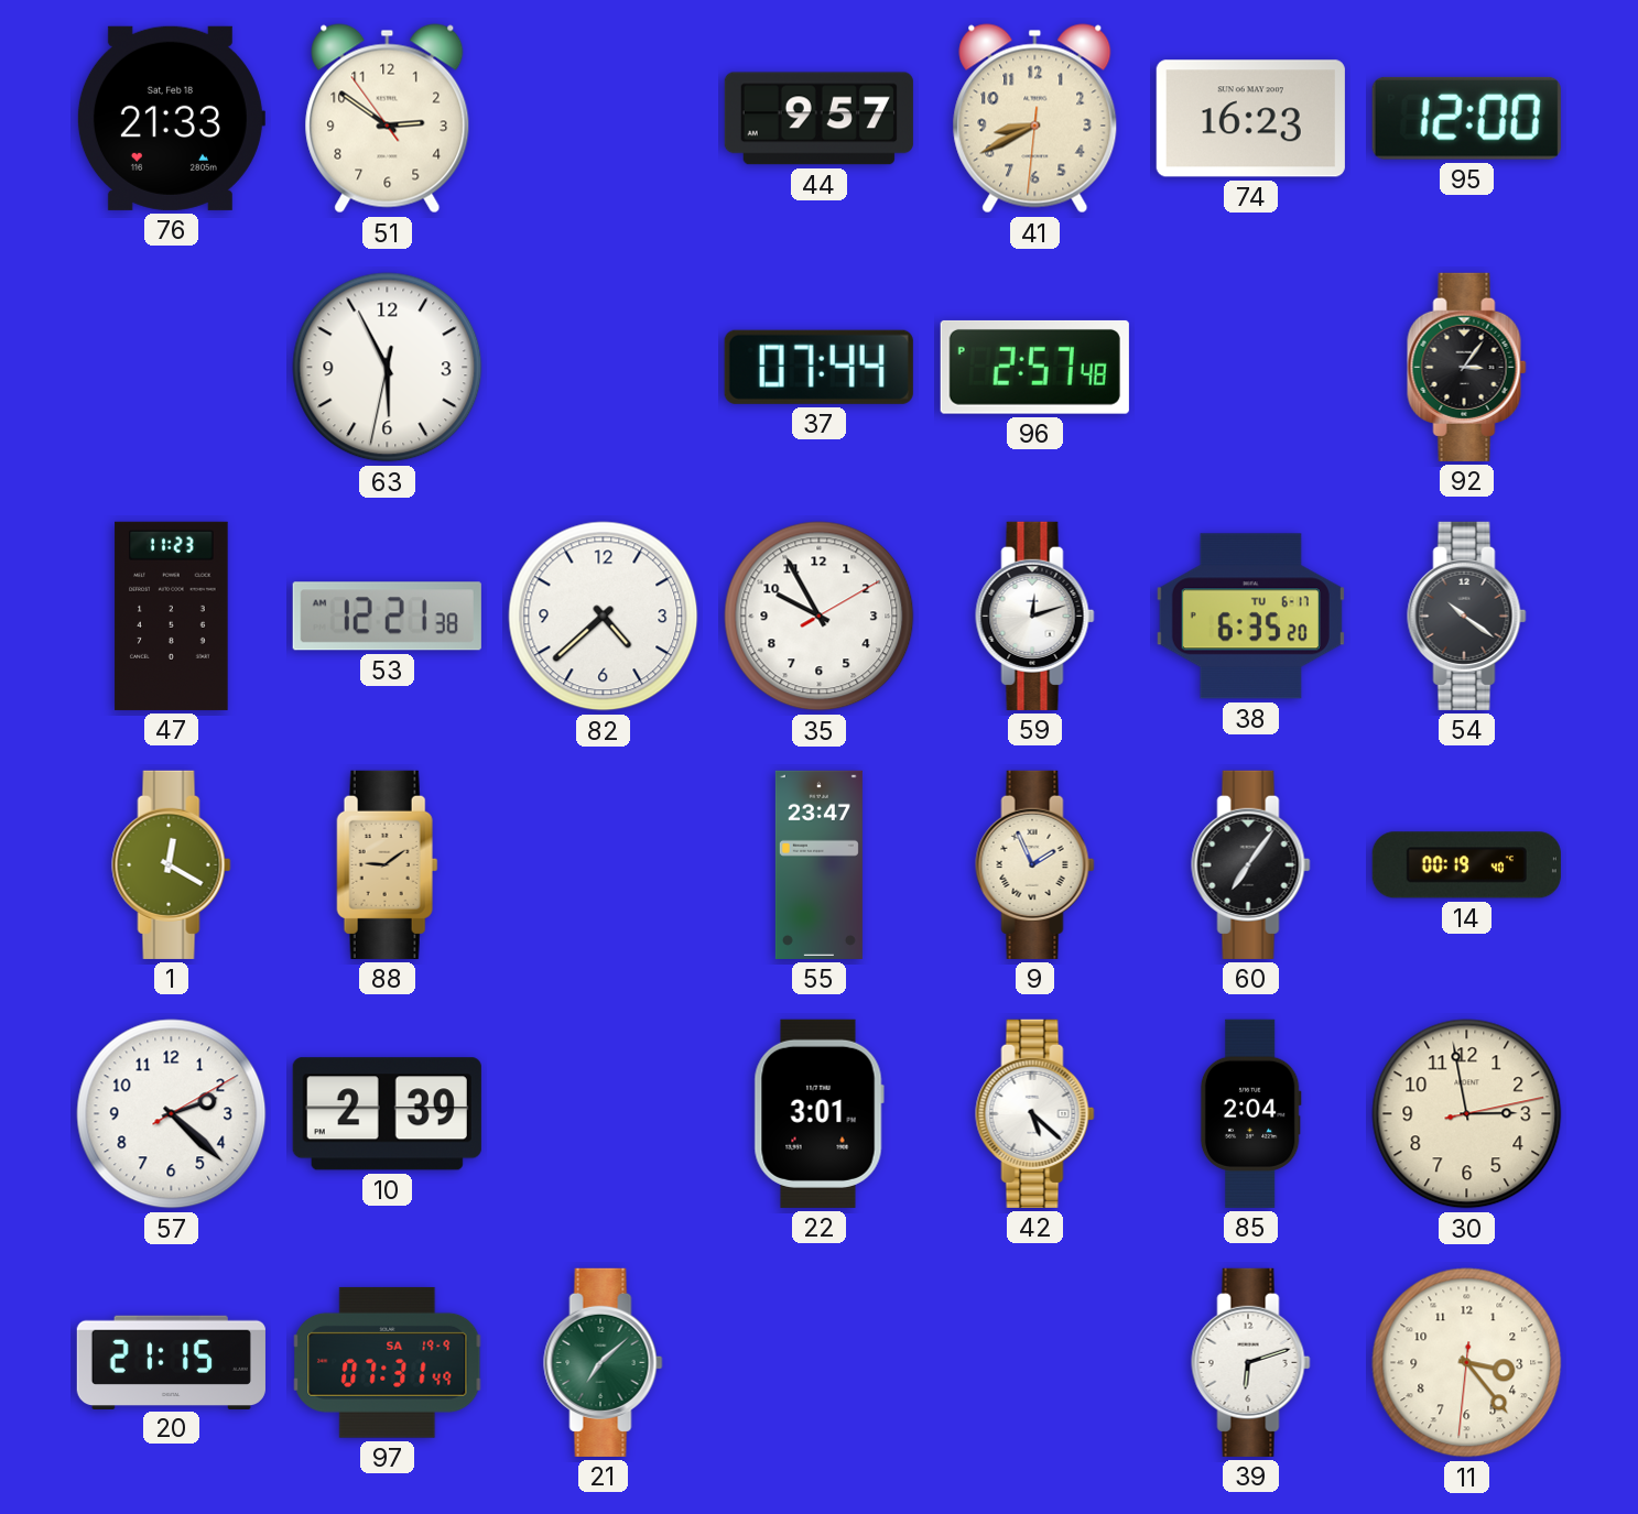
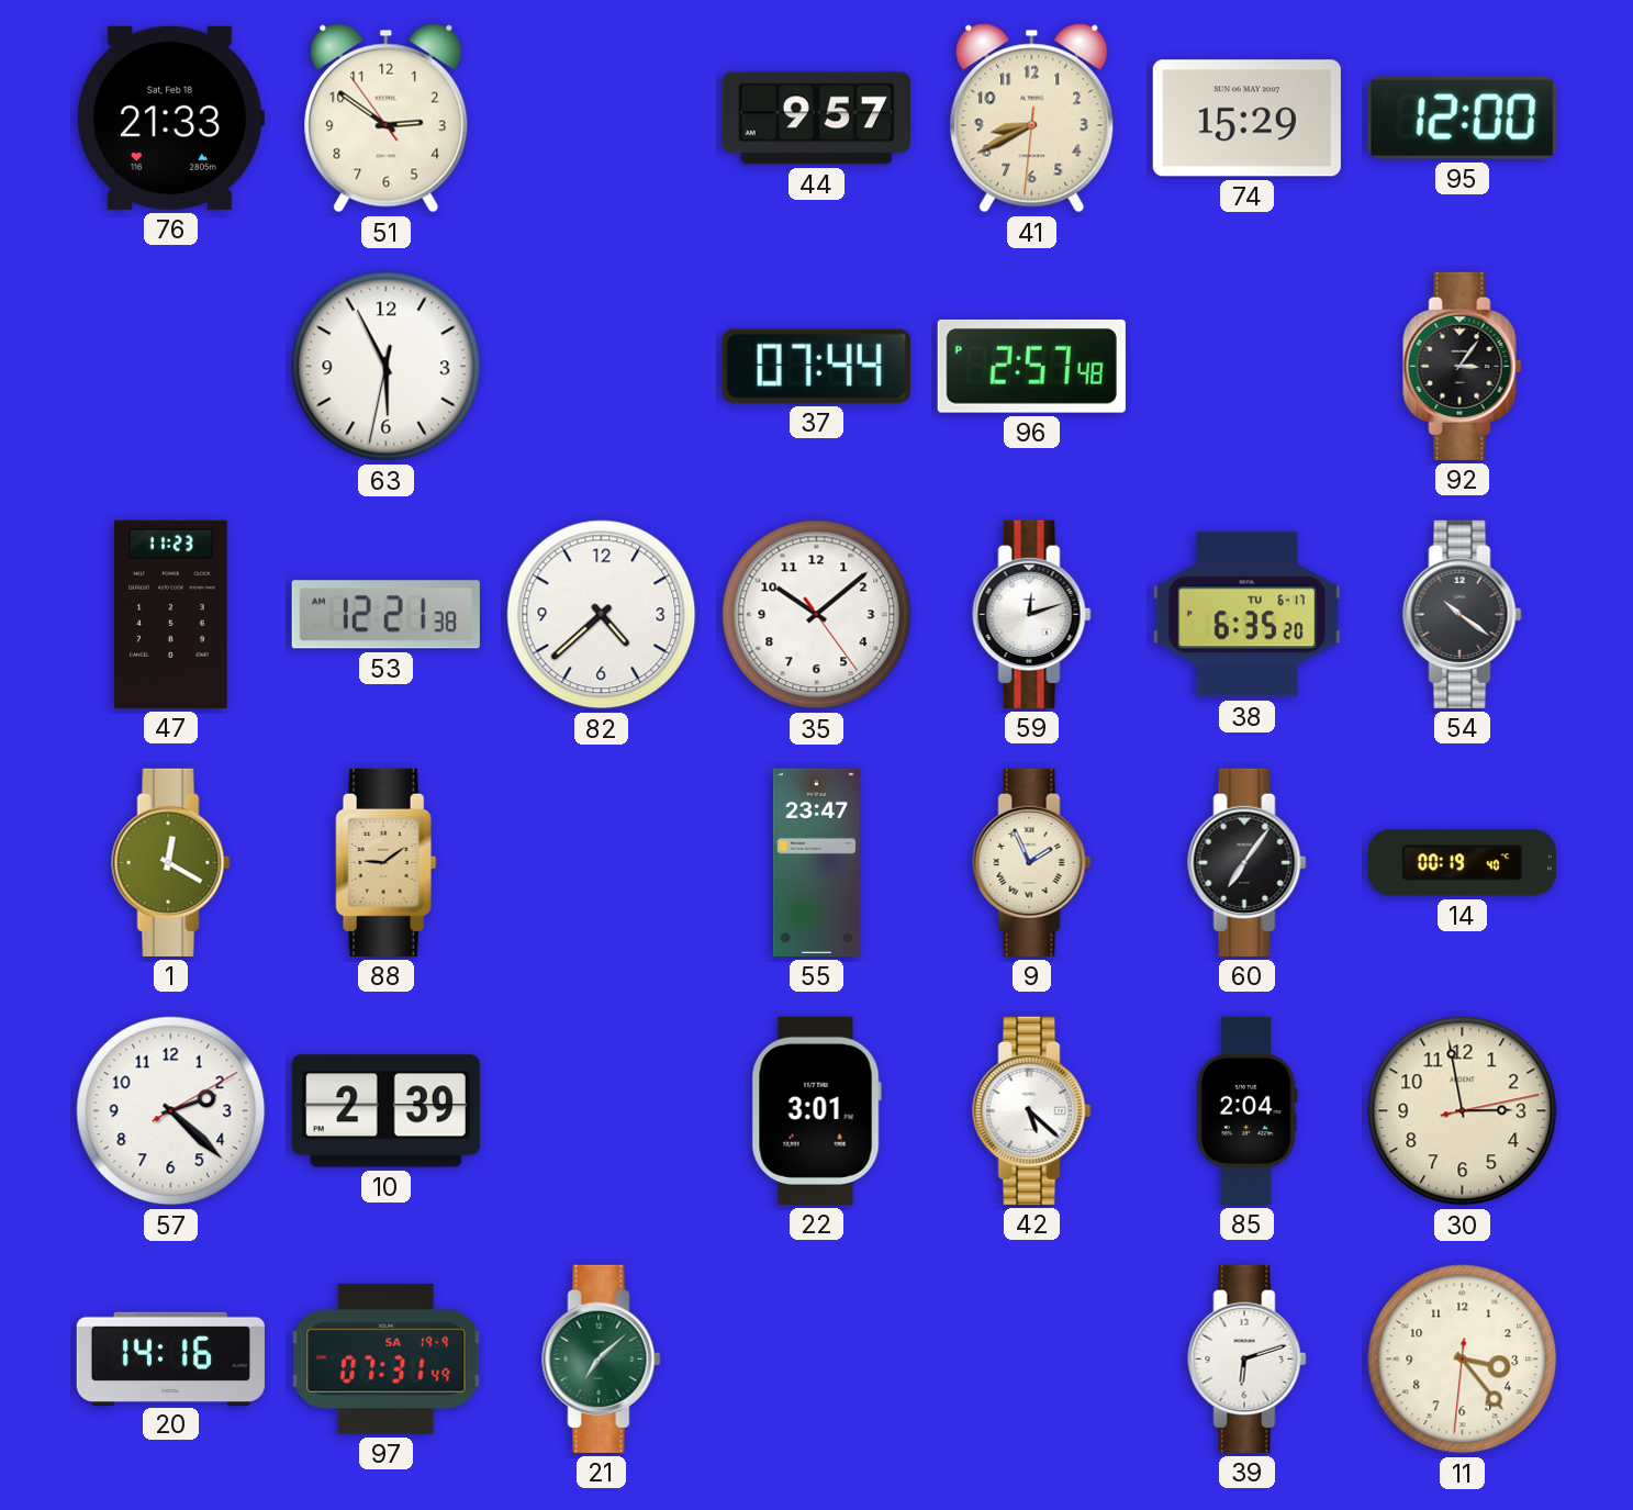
74: 16:23 -> 15:29
35: 9:55 -> 10:08
20: 21:15 -> 14:16
